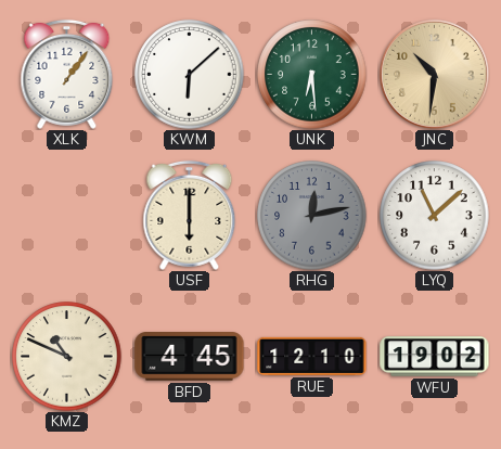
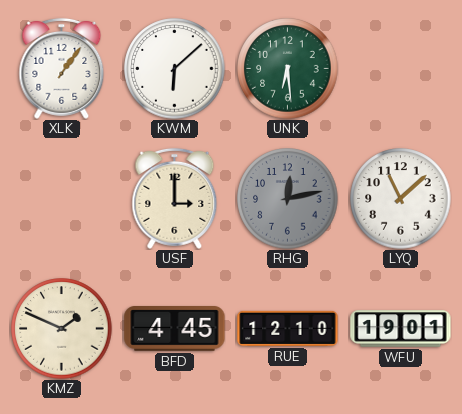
JNC: 10:31 -> none
USF: 6:00 -> 3:00
KMZ: 10:49 -> 1:49
WFU: 19:02 -> 19:01
